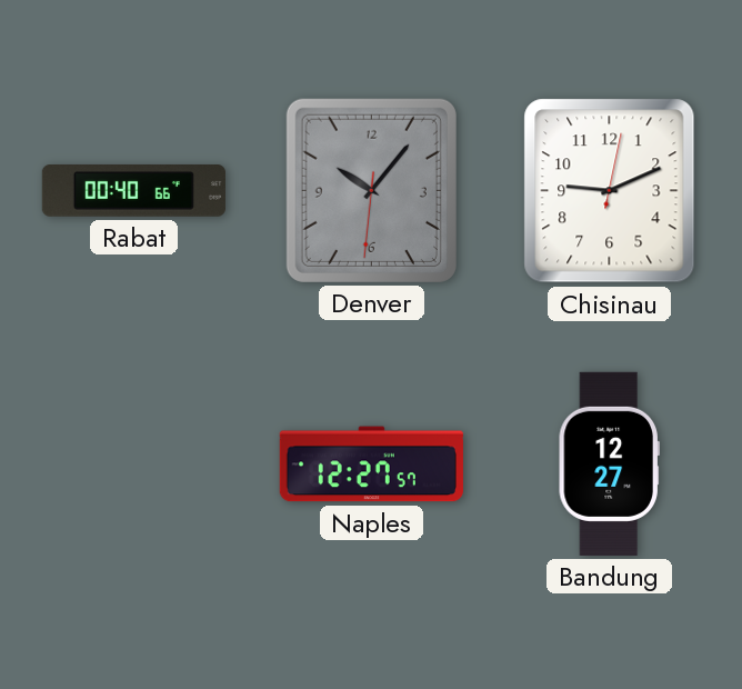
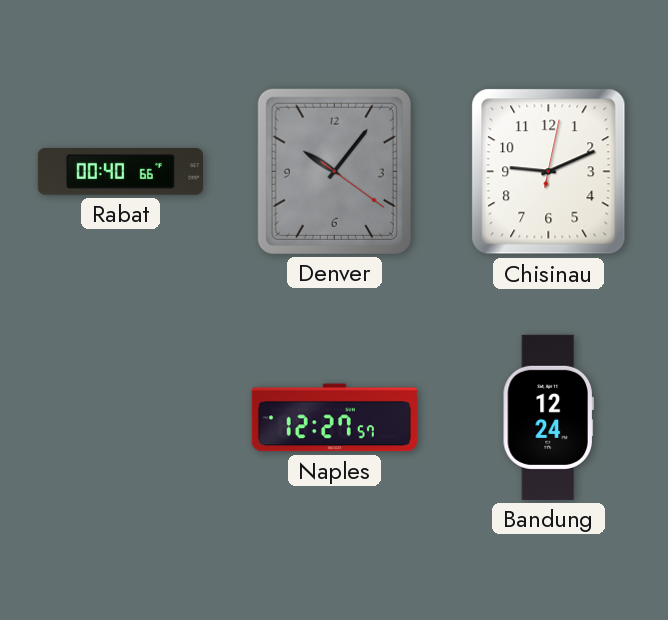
Denver: 10:06:31 -> 10:06:21
Bandung: 12:27 -> 12:24
